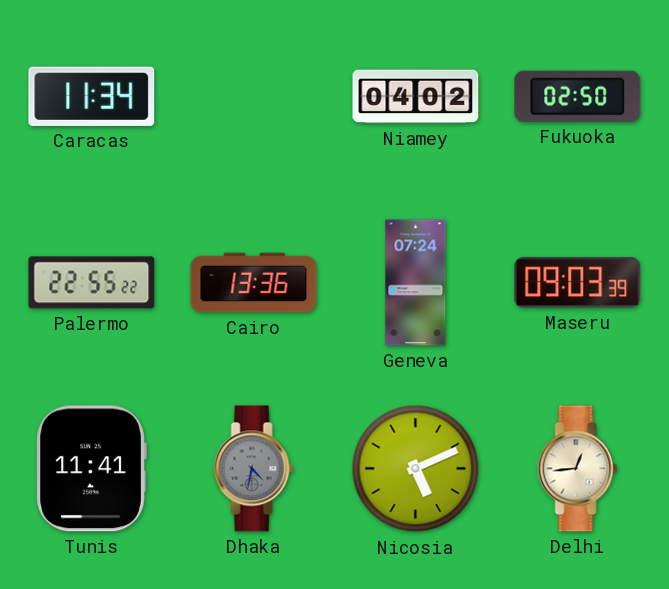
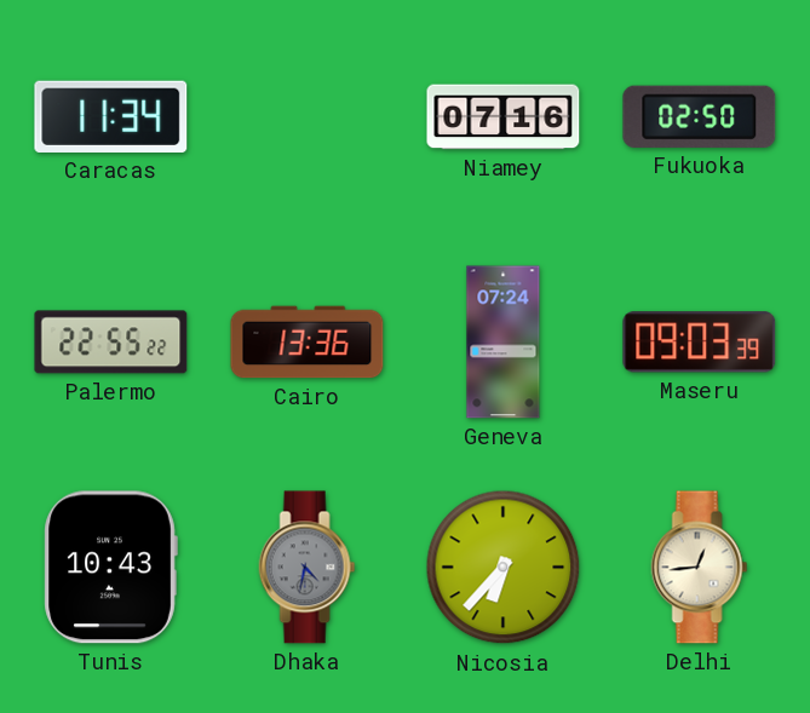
Niamey: 04:02 -> 07:16
Tunis: 11:41 -> 10:43
Nicosia: 5:11 -> 6:37
